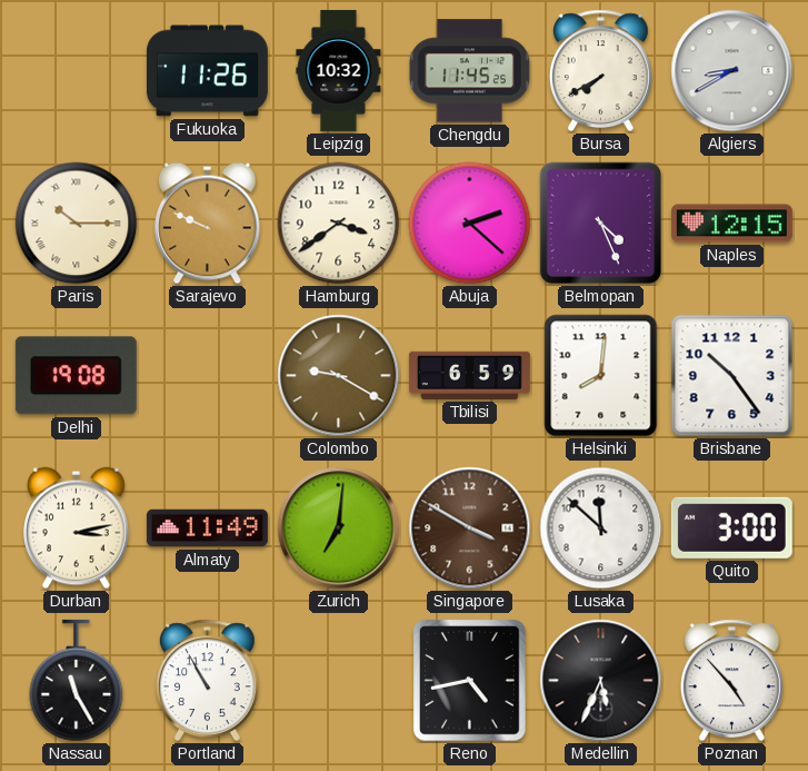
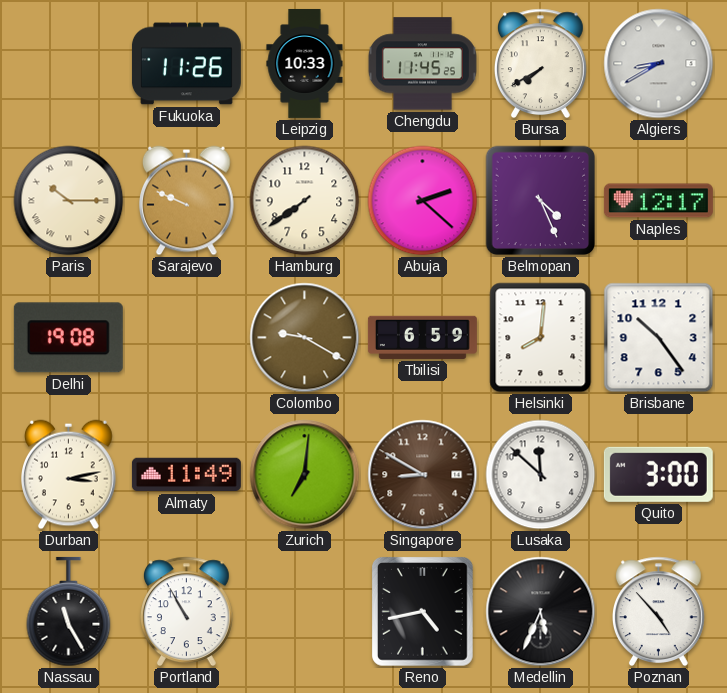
Leipzig: 10:32 -> 10:33
Hamburg: 3:39 -> 7:39
Naples: 12:15 -> 12:17
Singapore: 3:50 -> 8:50
